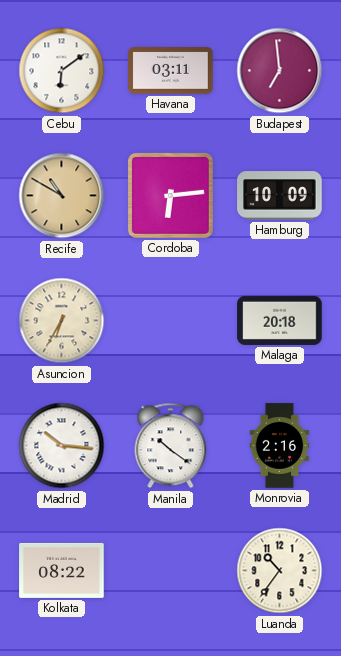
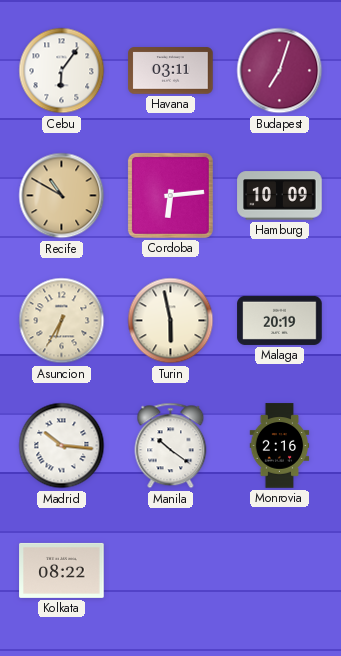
Cebu: 6:09 -> 6:06
Budapest: 6:59 -> 7:03
Turin: none -> 5:58
Malaga: 20:18 -> 20:19
Luanda: 10:36 -> none
